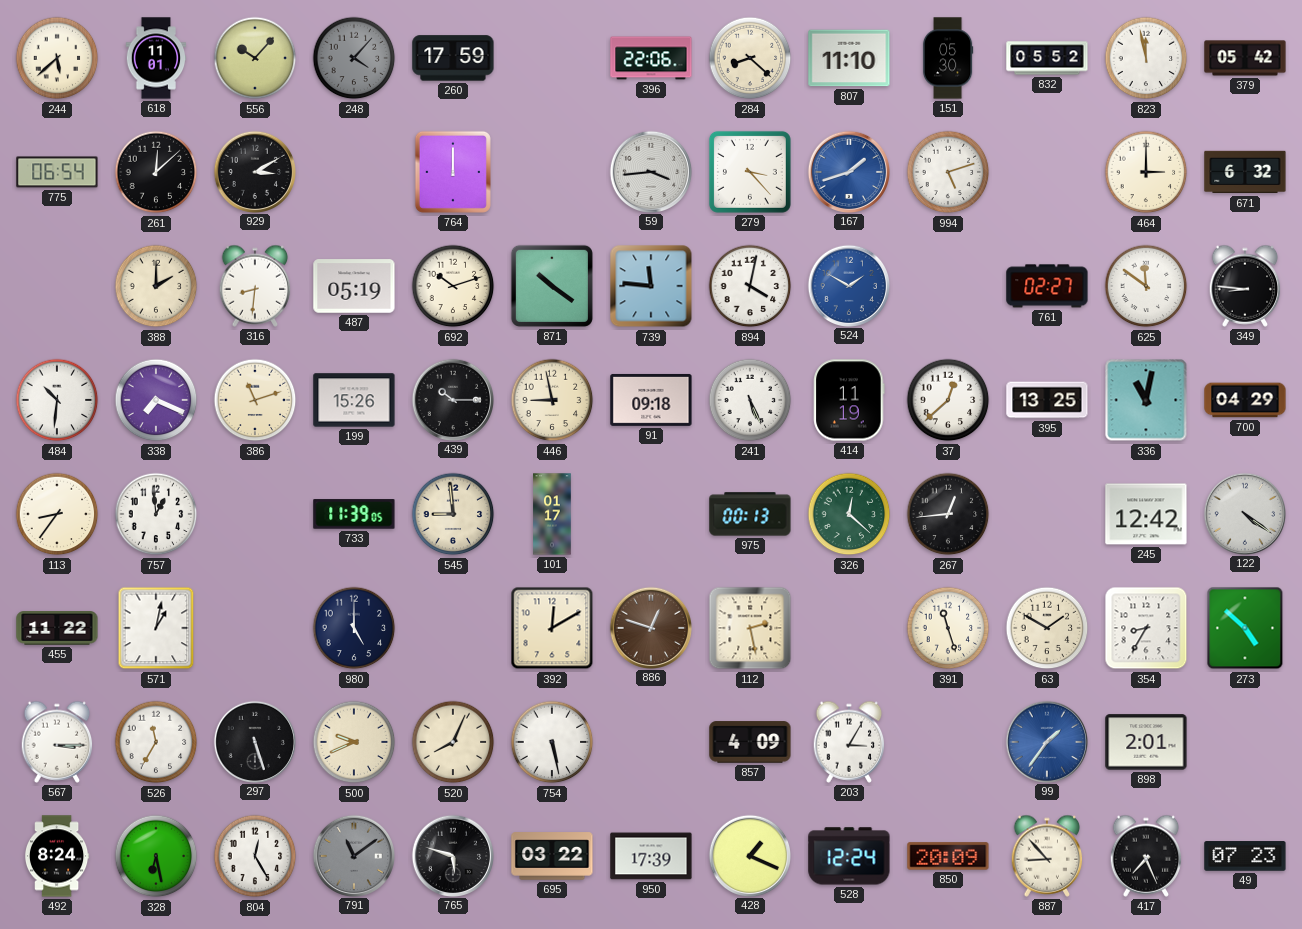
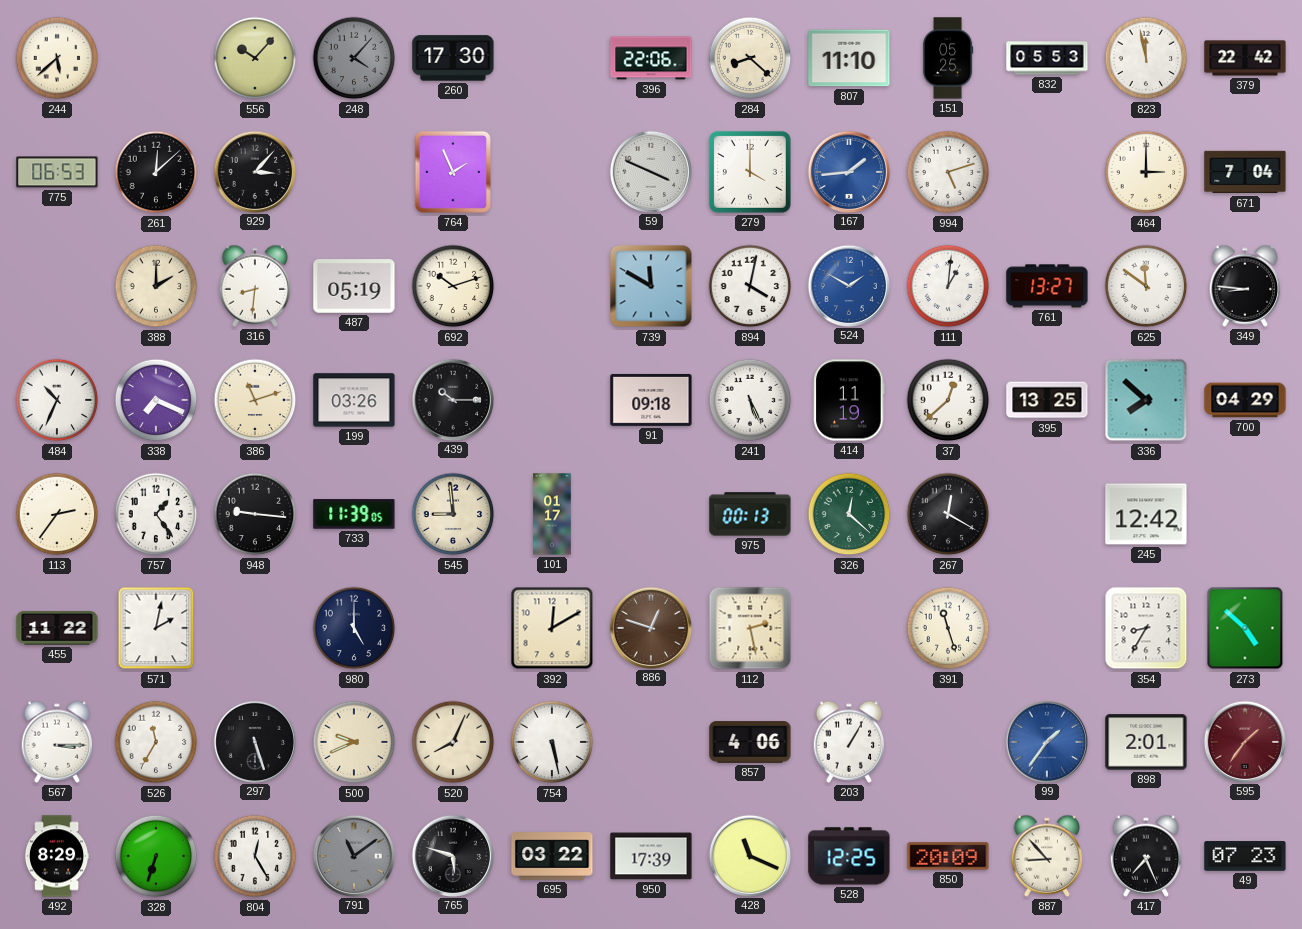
618: 11:01 -> none
260: 17:59 -> 17:30
151: 05:30 -> 05:25
832: 05:52 -> 05:53
379: 05:42 -> 22:42
775: 06:54 -> 06:53
929: 3:10 -> 3:07
764: 12:00 -> 1:56
59: 3:44 -> 3:49
279: 3:23 -> 4:00
167: 1:42 -> 1:44
671: 6:32 -> 7:04
871: 10:21 -> none
739: 11:46 -> 11:50
111: none -> 1:01
761: 02:27 -> 13:27
484: 10:31 -> 10:34
199: 15:26 -> 03:26
446: 8:58 -> none
336: 11:02 -> 7:52
113: 8:36 -> 2:36
757: 12:59 -> 1:24
948: none -> 9:16
267: 12:44 -> 12:20
122: 4:21 -> none
571: 1:02 -> 2:02
63: 1:50 -> none
857: 4:09 -> 4:06
203: 3:05 -> 1:05
595: none -> 1:36
492: 8:24 -> 8:29
328: 6:28 -> 6:33
428: 1:19 -> 11:19
528: 12:24 -> 12:25
